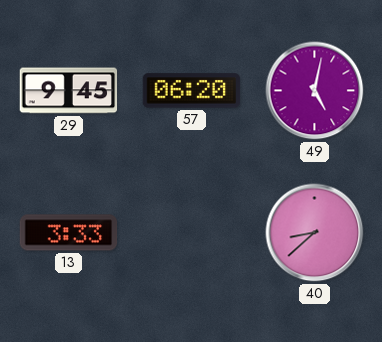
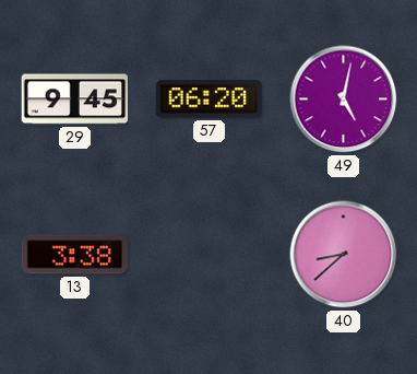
13: 3:33 -> 3:38
